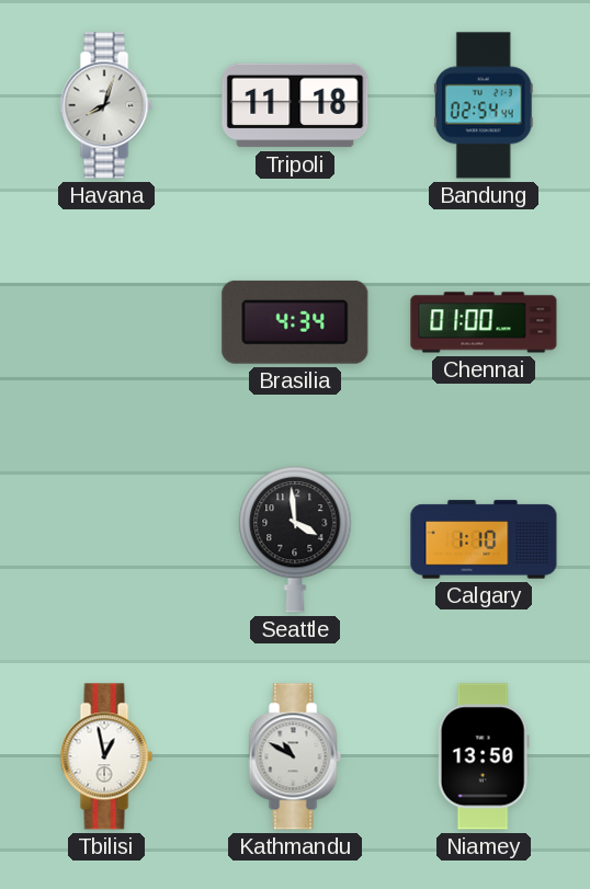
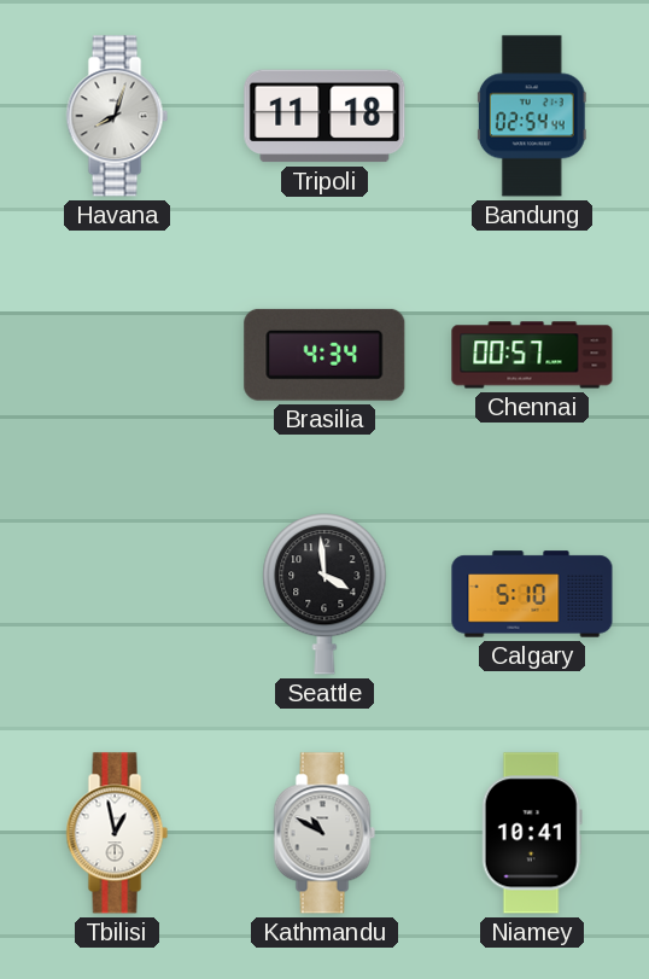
Chennai: 01:00 -> 00:57
Calgary: 1:10 -> 5:10
Niamey: 13:50 -> 10:41
